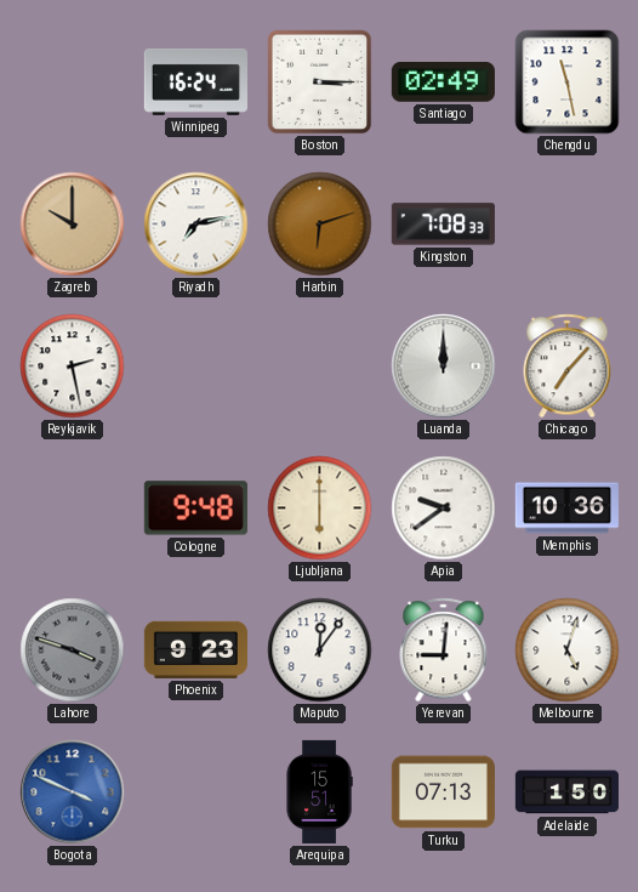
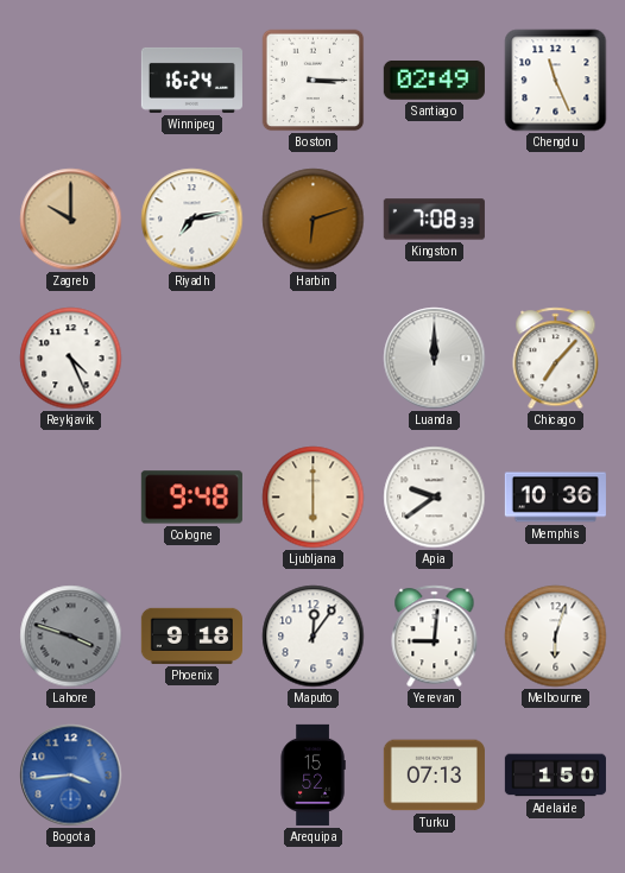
Chengdu: 11:28 -> 11:26
Reykjavik: 2:28 -> 4:26
Phoenix: 9:23 -> 9:18
Melbourne: 5:03 -> 6:03
Bogota: 3:49 -> 3:44
Arequipa: 15:51 -> 15:52
